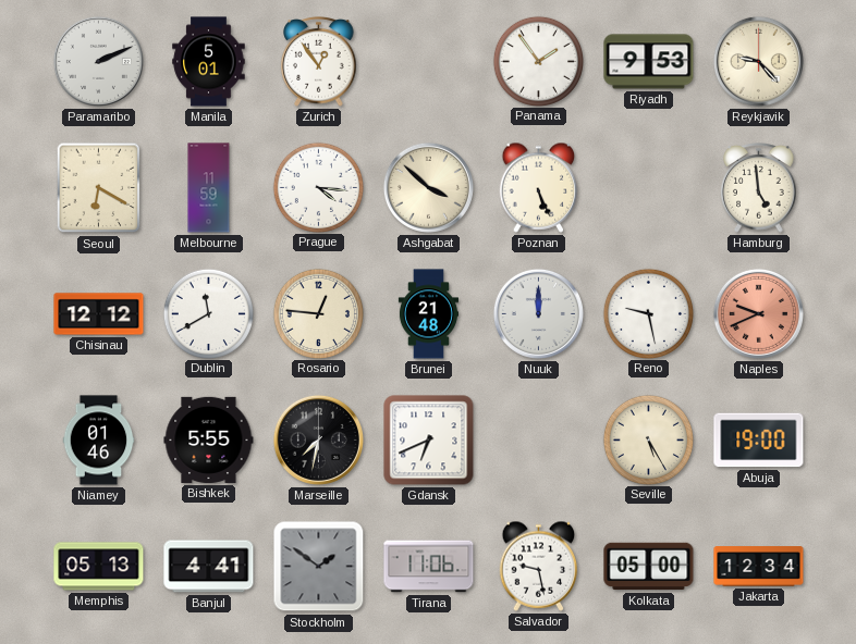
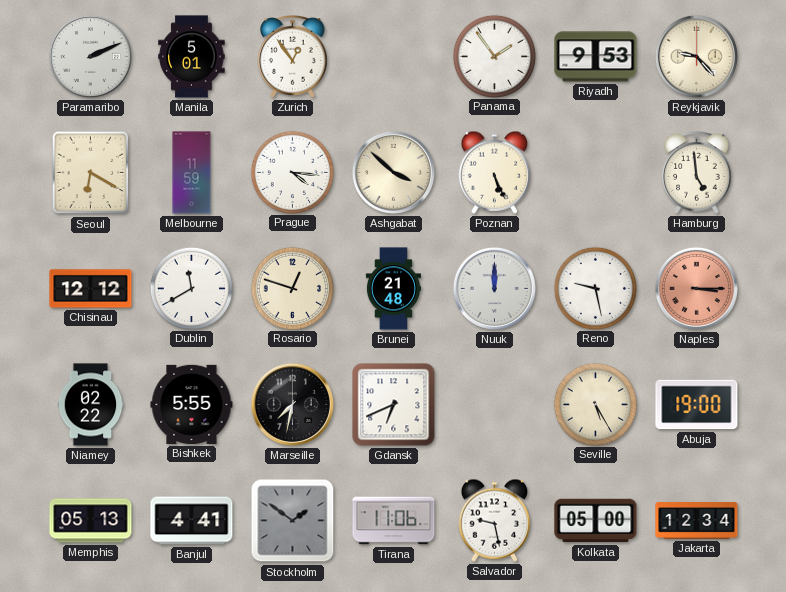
Rosario: 12:46 -> 12:48
Naples: 9:41 -> 3:15
Niamey: 01:46 -> 02:22
